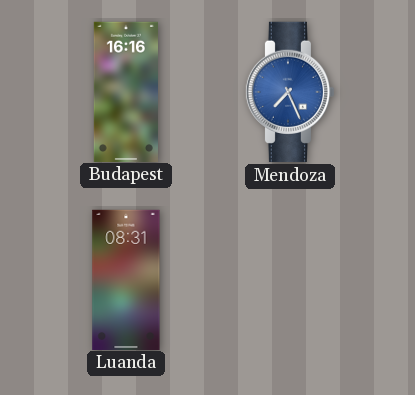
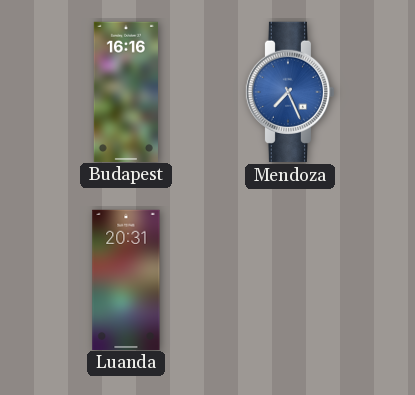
Luanda: 08:31 -> 20:31
